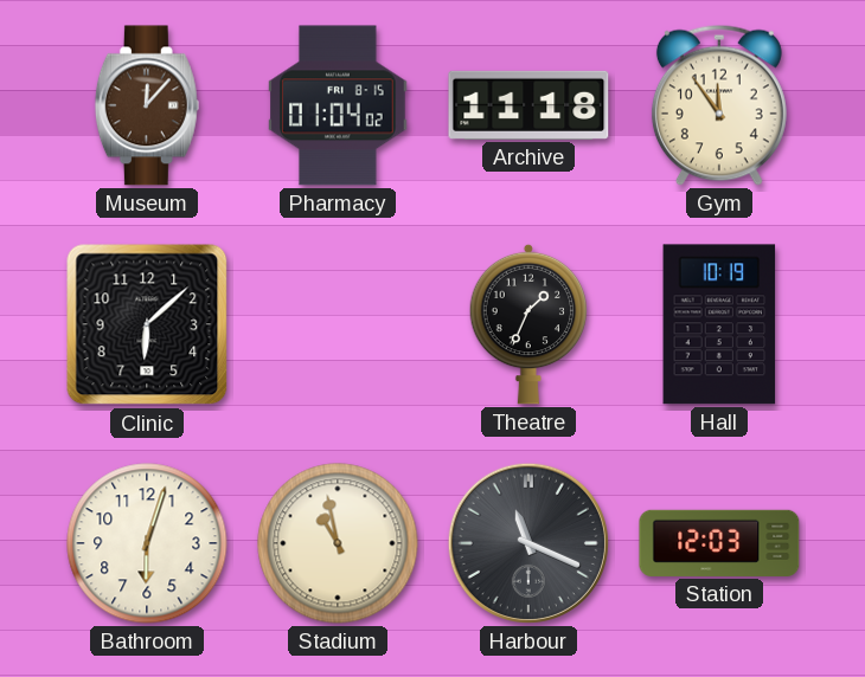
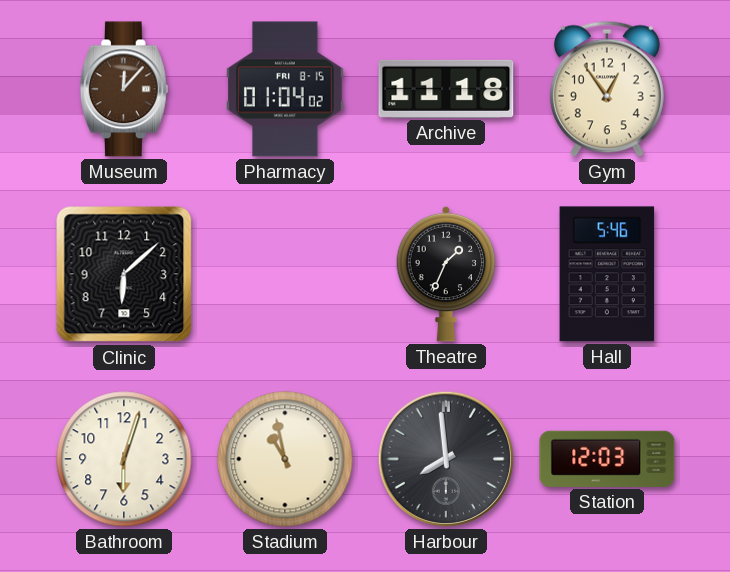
Gym: 11:54 -> 12:54
Hall: 10:19 -> 5:46
Harbour: 11:19 -> 7:59
